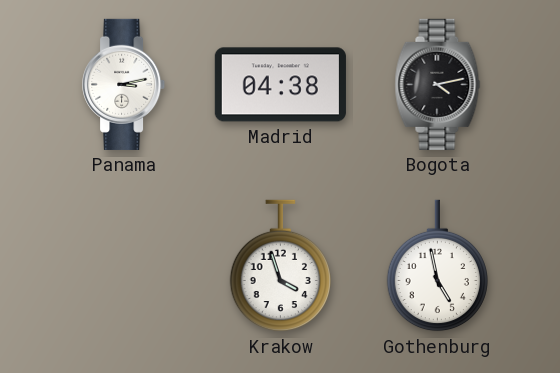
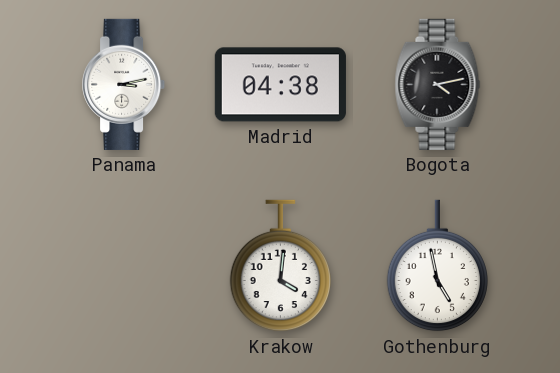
Krakow: 3:57 -> 4:01
